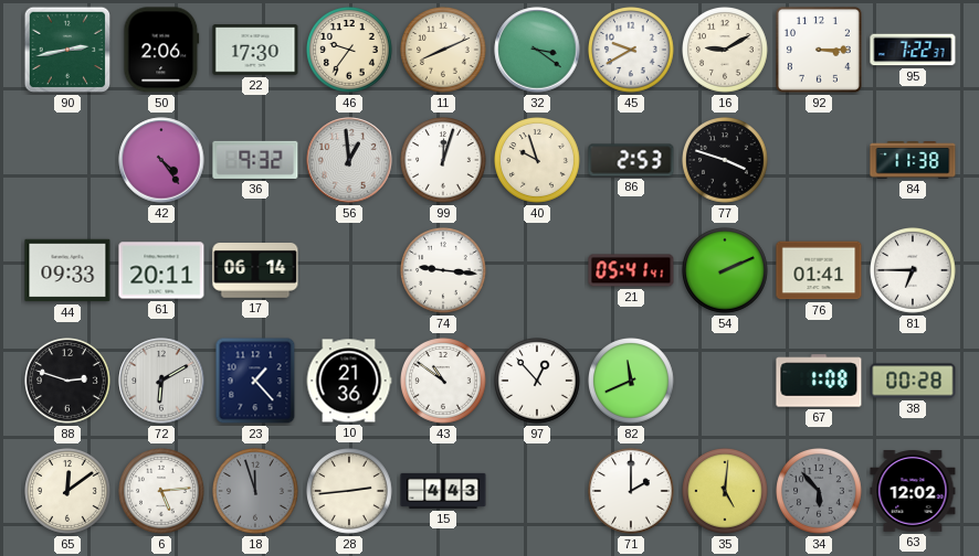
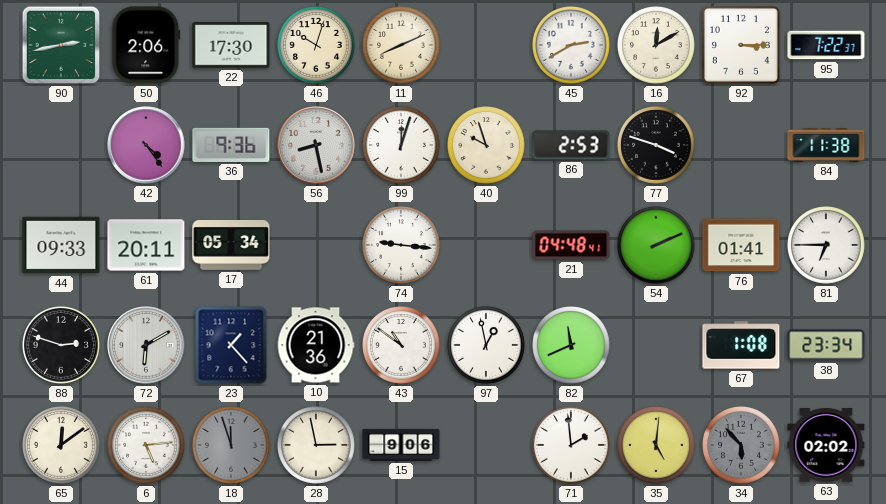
46: 9:36 -> 10:03
32: 3:21 -> none
45: 9:40 -> 2:40
16: 9:10 -> 12:10
36: 9:32 -> 9:36
56: 12:59 -> 8:28
17: 06:14 -> 05:34
21: 05:41 -> 04:48
97: 12:53 -> 12:58
38: 00:28 -> 23:34
28: 2:44 -> 2:58
15: 4:43 -> 9:06
71: 2:00 -> 1:59
63: 12:02 -> 02:02
